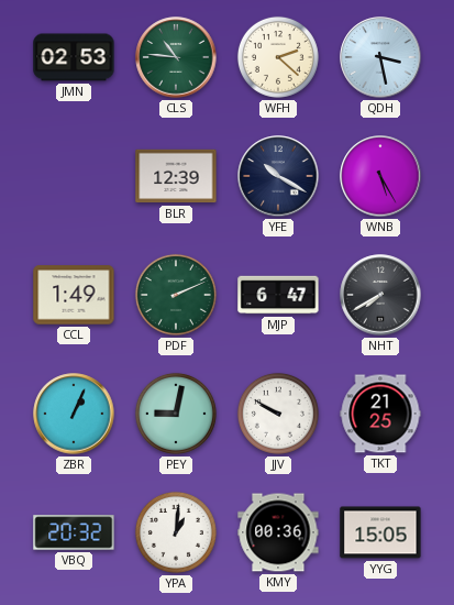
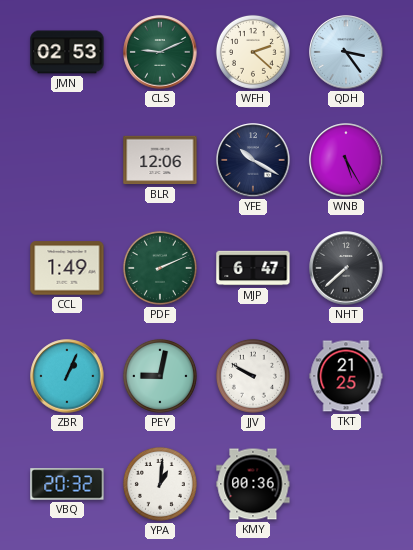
CLS: 10:46 -> 9:11
QDH: 3:28 -> 3:24
BLR: 12:39 -> 12:06
NHT: 7:40 -> 7:38
YYG: 15:05 -> none
